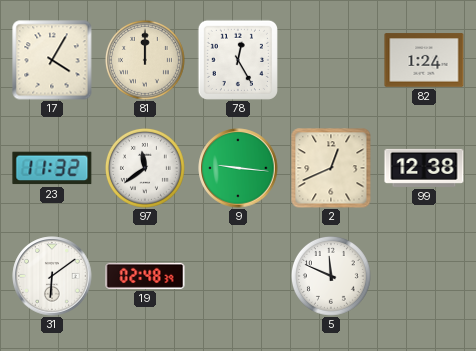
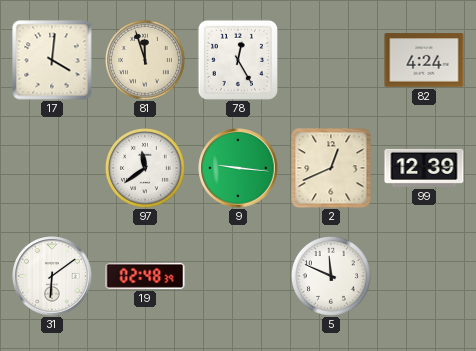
17: 4:05 -> 4:01
81: 12:00 -> 11:57
82: 1:24 -> 4:24
23: 11:32 -> none
99: 12:38 -> 12:39
